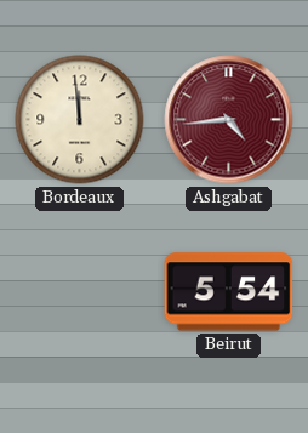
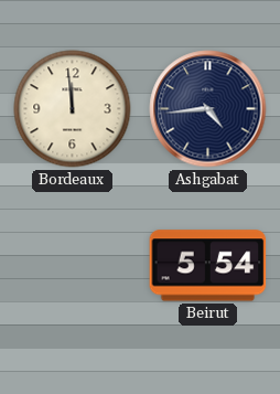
Ashgabat dial: burgundy -> navy
